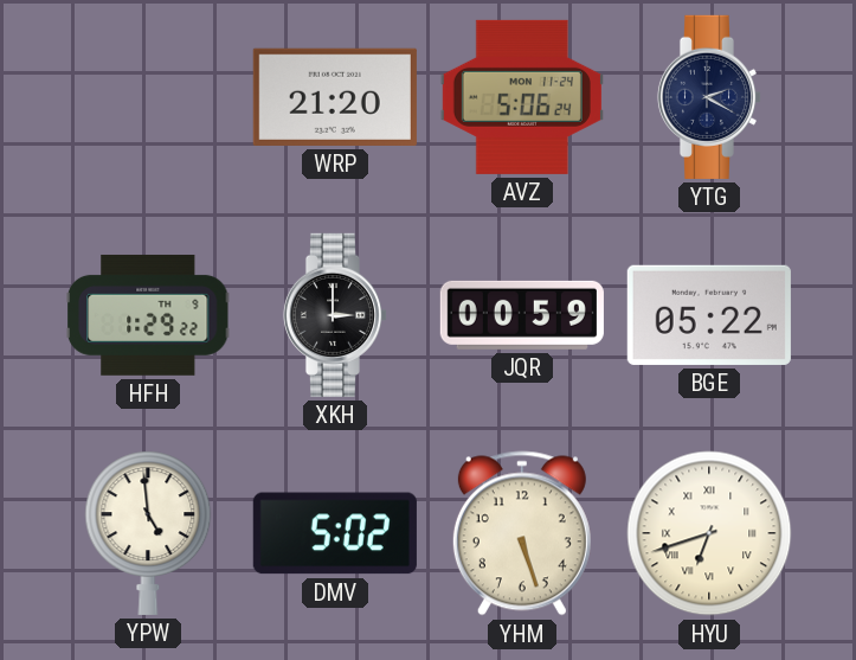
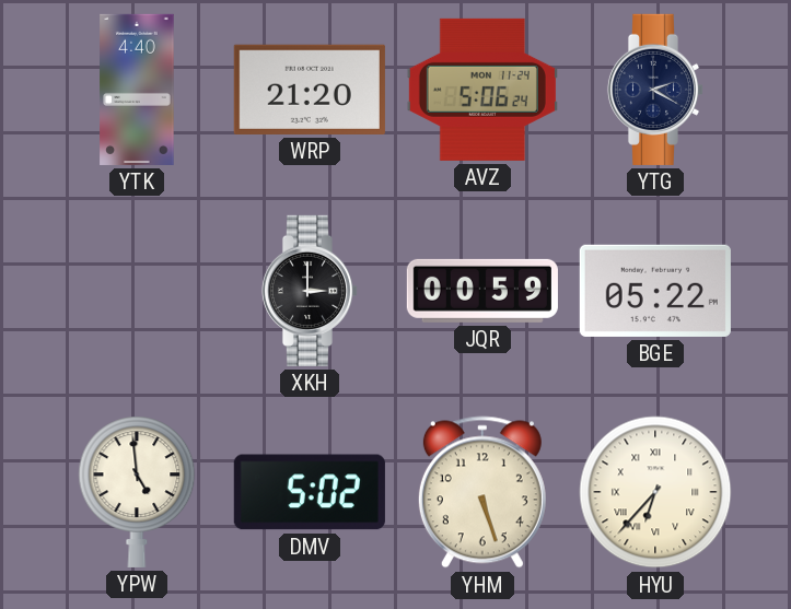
YTK: none -> 4:40
HFH: 1:29 -> none
HYU: 6:42 -> 6:37
